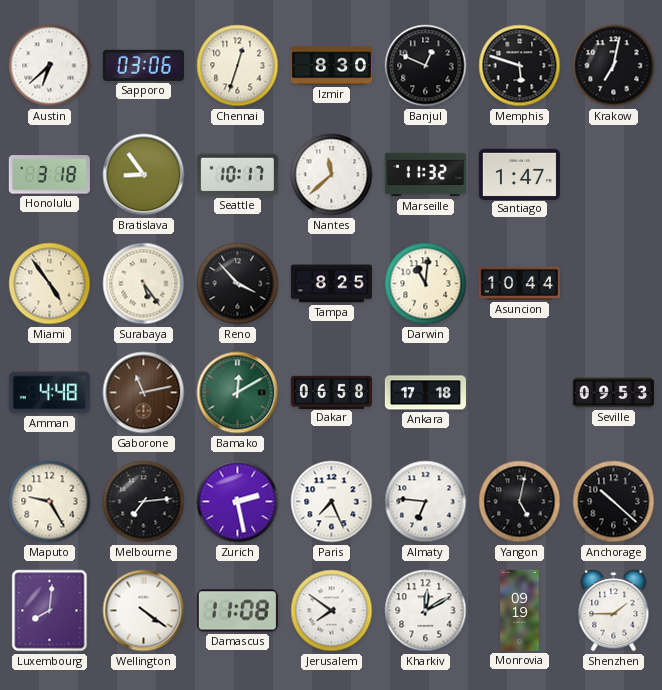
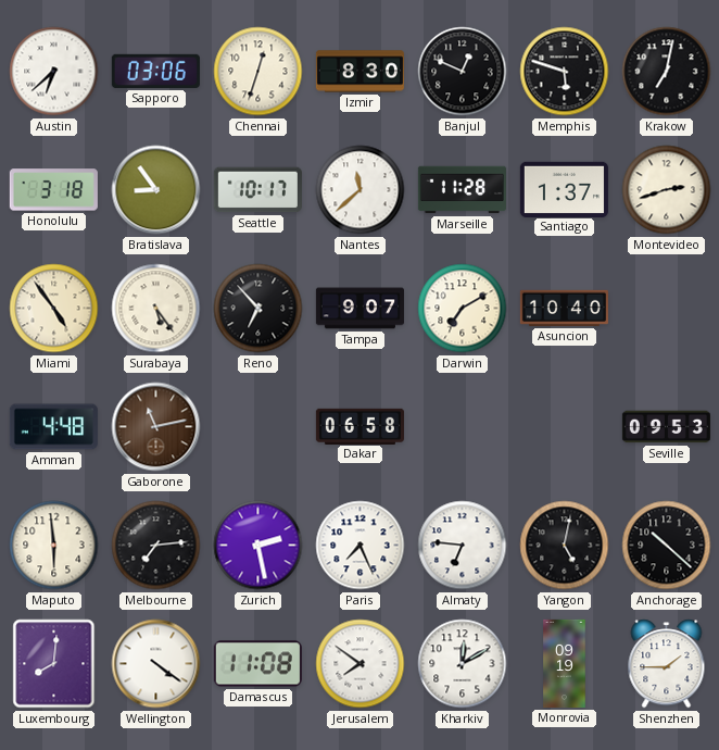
Marseille: 11:32 -> 11:28
Santiago: 1:47 -> 1:37
Montevideo: none -> 2:42
Reno: 3:53 -> 6:53
Tampa: 8:25 -> 9:07
Darwin: 11:01 -> 7:10
Asuncion: 10:44 -> 10:40
Bamako: 12:10 -> none
Ankara: 17:18 -> none
Maputo: 9:25 -> 5:59
